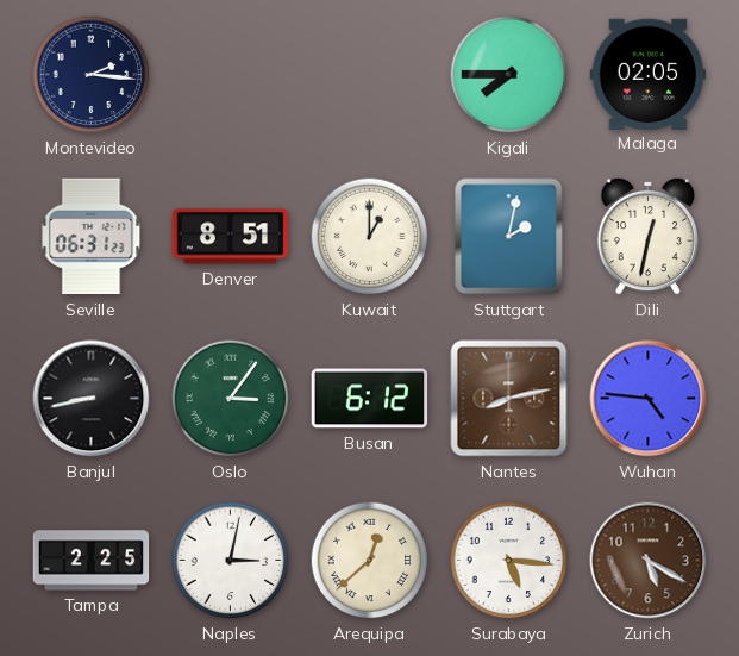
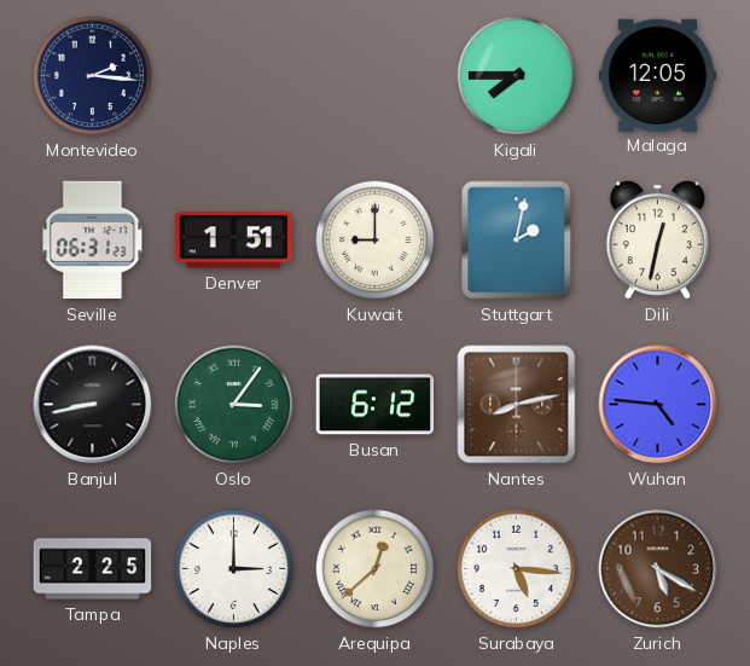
Malaga: 02:05 -> 12:05
Denver: 8:51 -> 1:51
Kuwait: 1:00 -> 9:00
Naples: 3:02 -> 3:00
